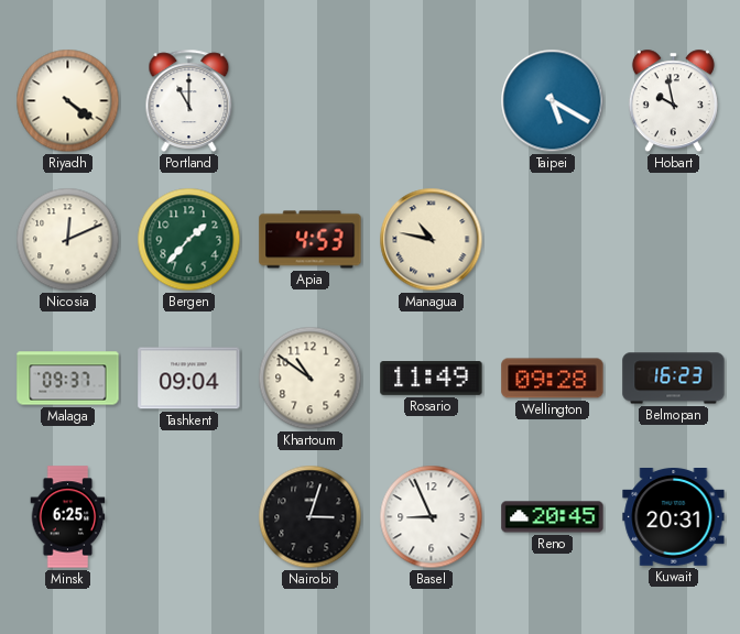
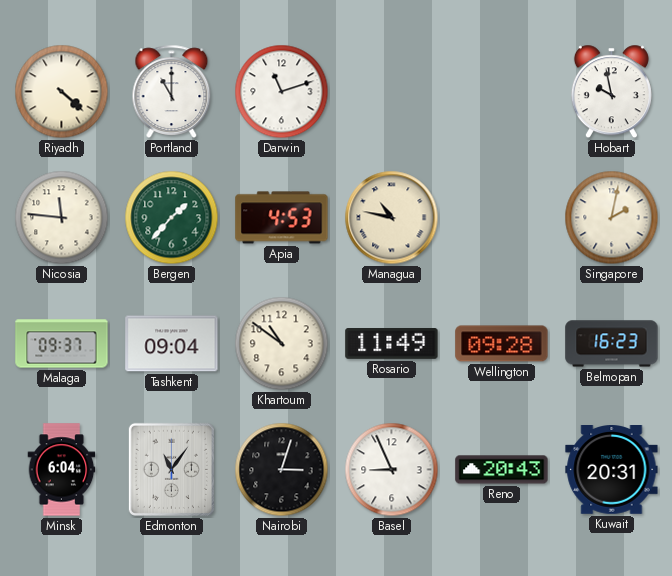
Riyadh: 4:21 -> 4:22
Darwin: none -> 11:12
Taipei: 5:20 -> none
Nicosia: 12:11 -> 11:46
Singapore: none -> 2:02
Minsk: 6:25 -> 6:04
Edmonton: none -> 11:06
Reno: 20:45 -> 20:43
